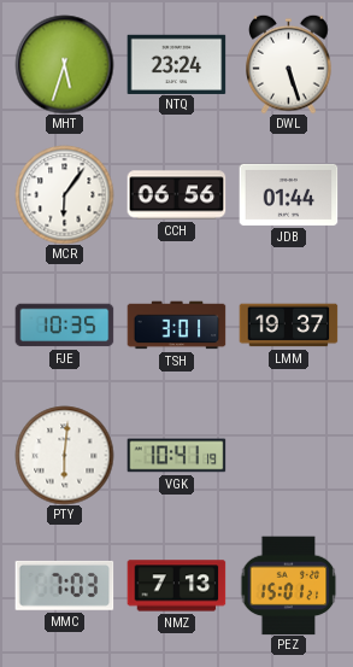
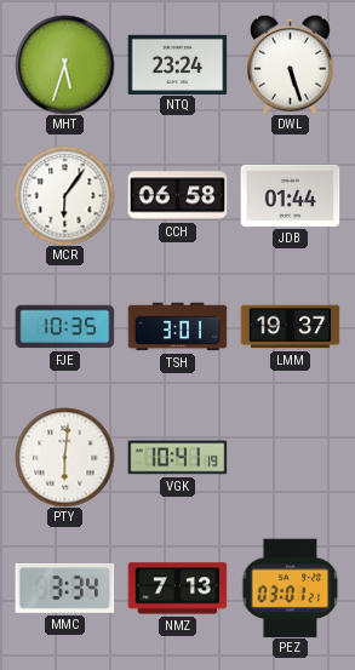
CCH: 06:56 -> 06:58
MMC: 7:03 -> 3:34
PEZ: 15:01 -> 03:01
